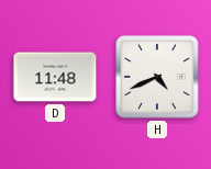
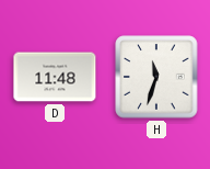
H: 4:41 -> 11:33
